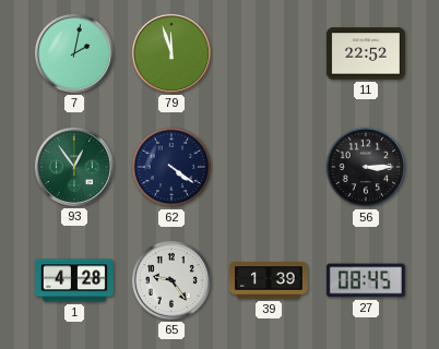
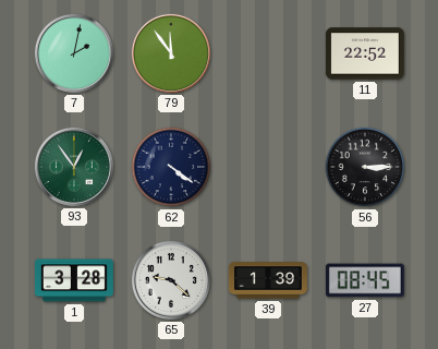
79: 11:57 -> 11:54
1: 4:28 -> 3:28
65: 9:24 -> 9:22
